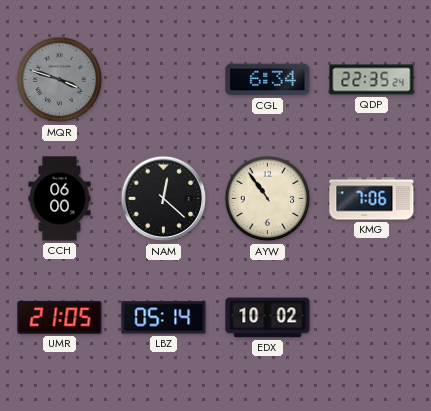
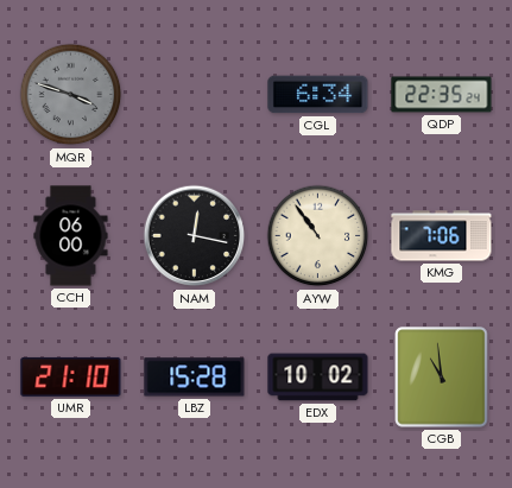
NAM: 12:22 -> 12:17
UMR: 21:05 -> 21:10
LBZ: 05:14 -> 15:28
CGB: none -> 10:59
